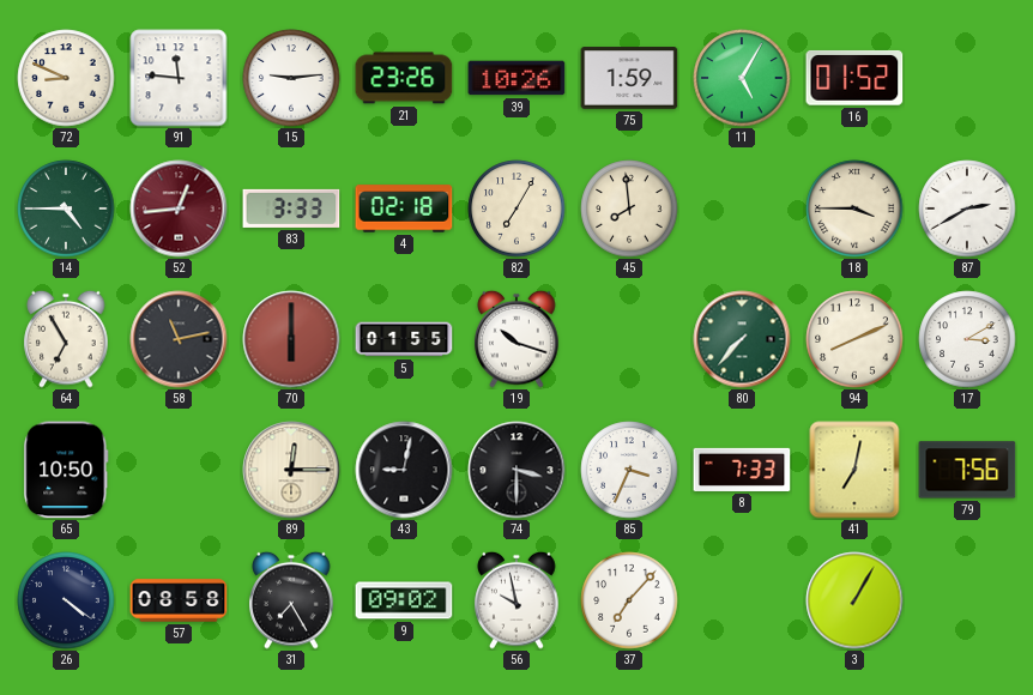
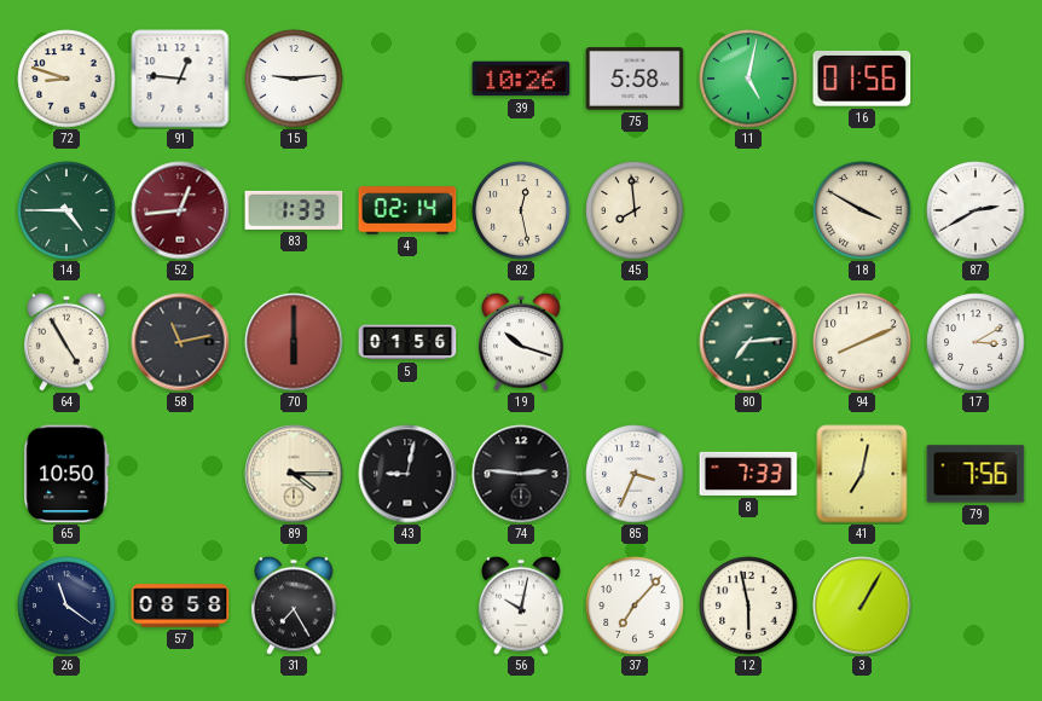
72: 8:49 -> 8:48
91: 11:46 -> 12:46
21: 23:26 -> none
75: 1:59 -> 5:58
11: 5:05 -> 5:02
16: 01:52 -> 01:56
83: 3:33 -> 1:33
4: 02:18 -> 02:14
82: 7:05 -> 12:28
18: 3:45 -> 3:50
64: 6:55 -> 4:55
5: 01:55 -> 01:56
80: 7:37 -> 7:14
89: 12:15 -> 4:15
74: 3:30 -> 2:46
26: 4:21 -> 11:21
9: 09:02 -> none
56: 9:58 -> 10:02
12: none -> 5:58
